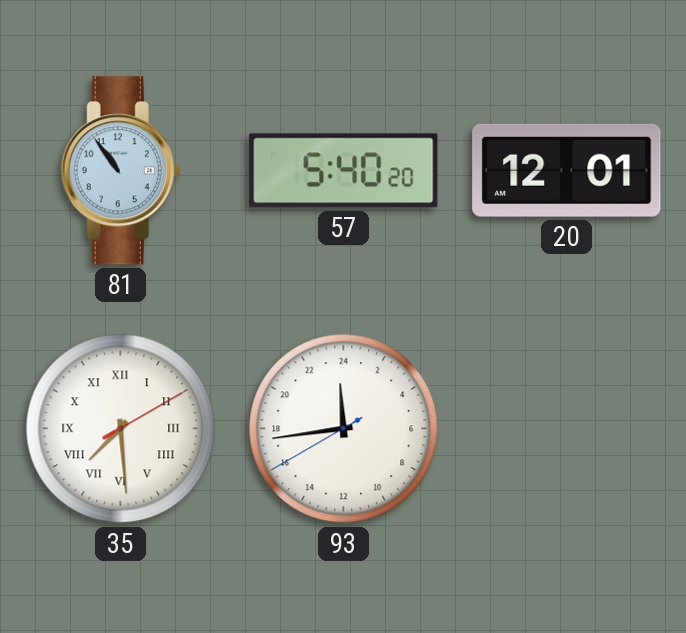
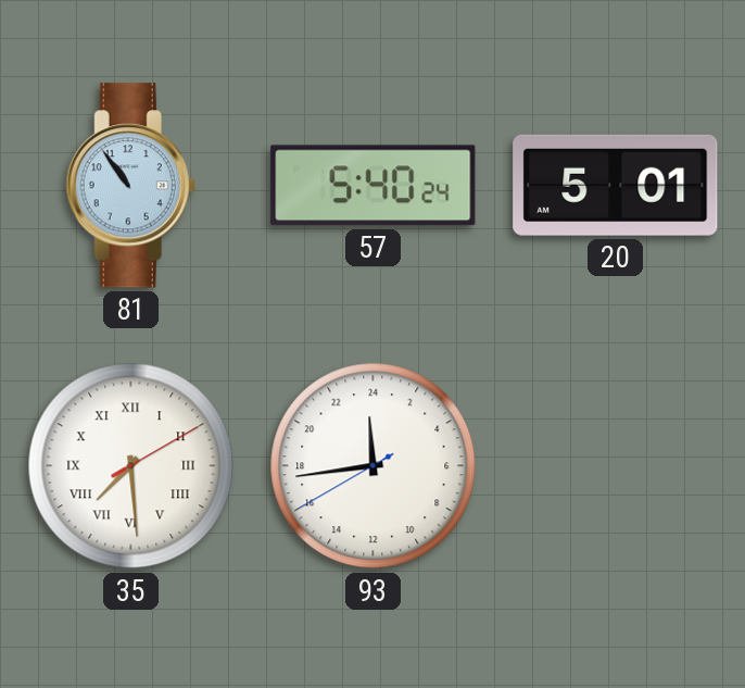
57: 5:40:20 -> 5:40:24
20: 12:01 -> 5:01
